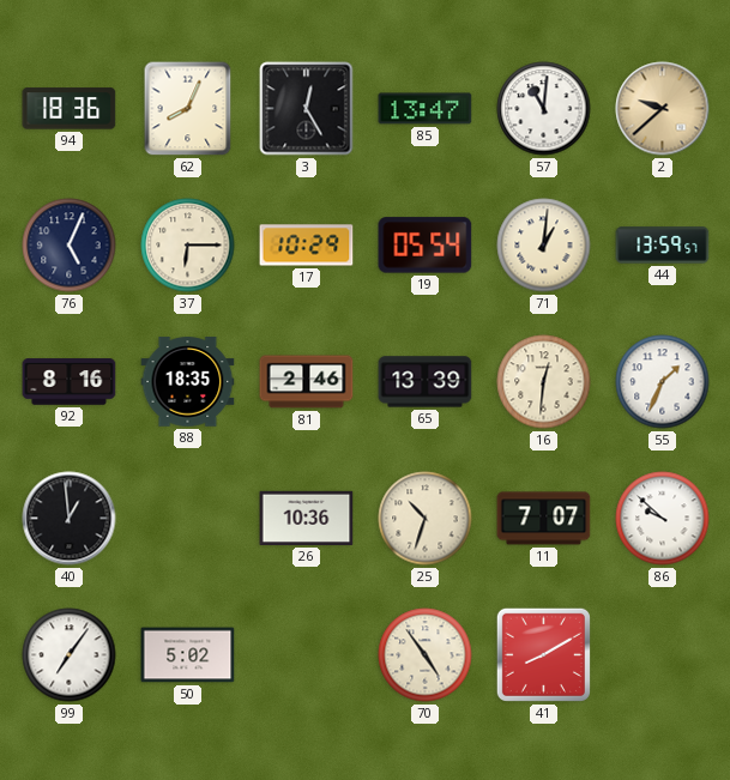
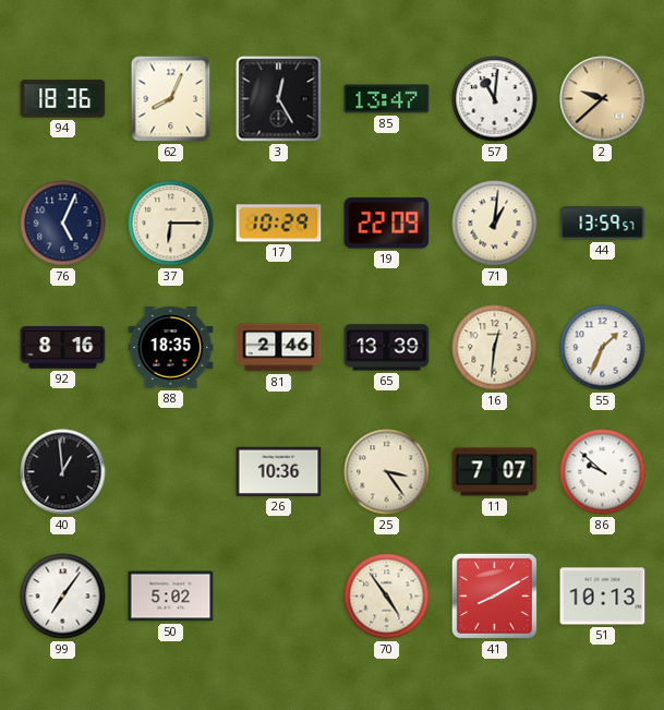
19: 05:54 -> 22:09
25: 10:33 -> 3:24
51: none -> 10:13
